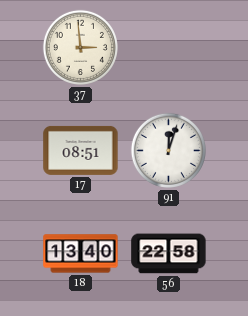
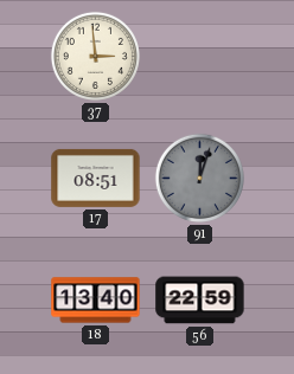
91 dial: white -> grey
56: 22:58 -> 22:59
